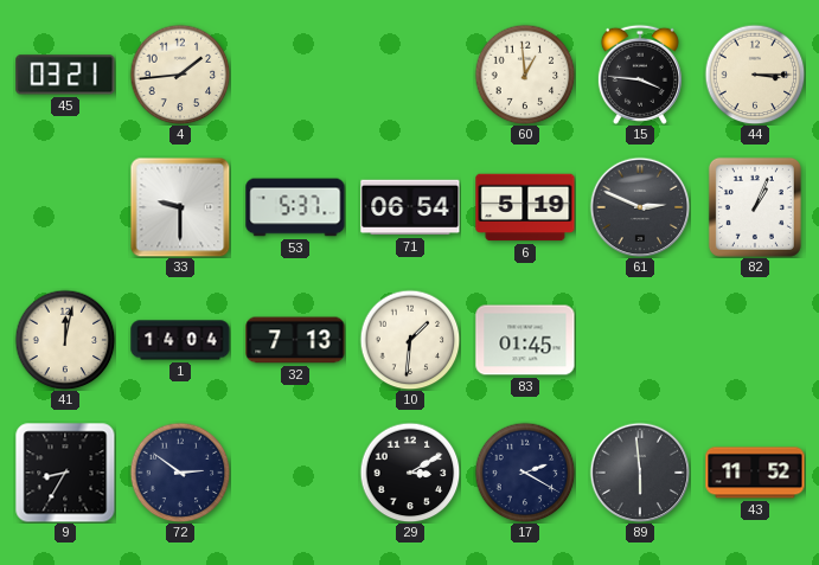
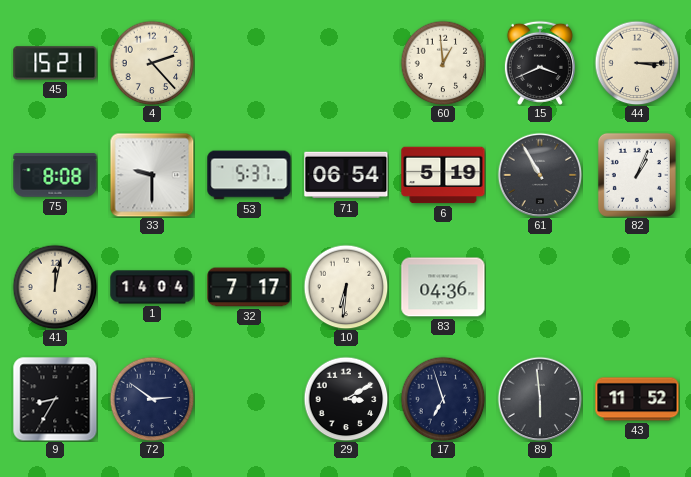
45: 03:21 -> 15:21
4: 1:44 -> 2:23
15: 3:46 -> 3:41
75: none -> 8:08
61: 2:49 -> 10:55
32: 7:13 -> 7:17
10: 1:31 -> 6:31
83: 01:45 -> 04:36
17: 2:20 -> 6:57
